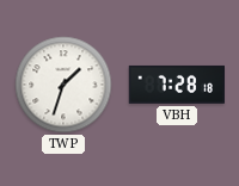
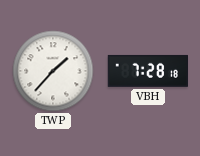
TWP: 1:33 -> 1:37
